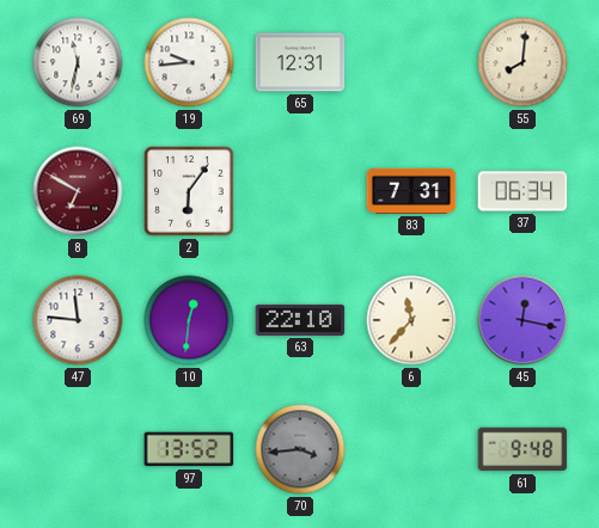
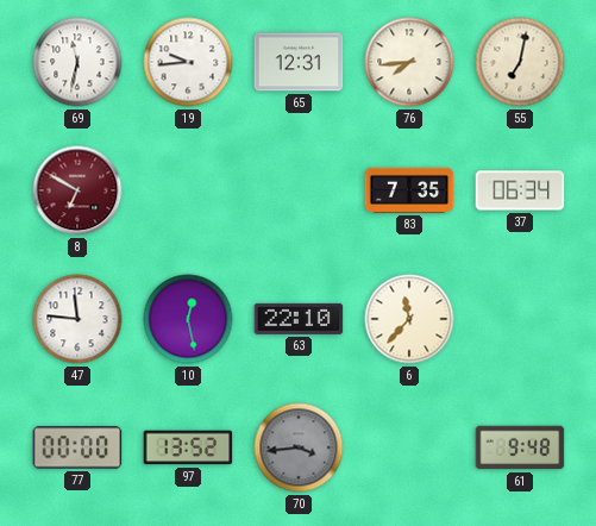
76: none -> 7:44
55: 8:01 -> 7:02
2: 6:06 -> none
83: 7:31 -> 7:35
10: 12:31 -> 12:28
45: 12:17 -> none
77: none -> 00:00
